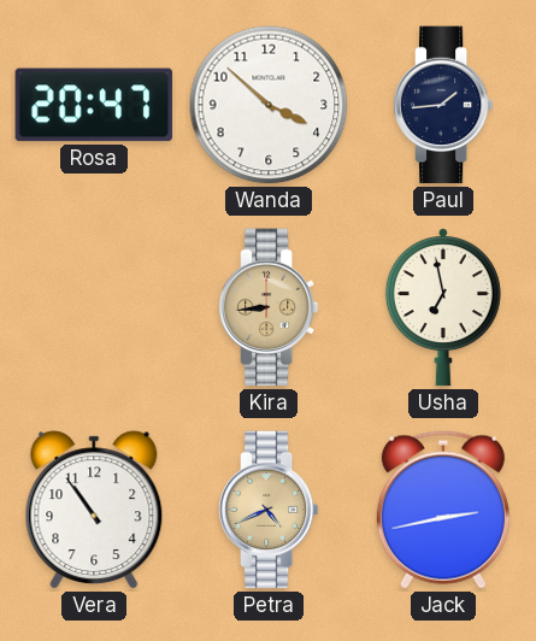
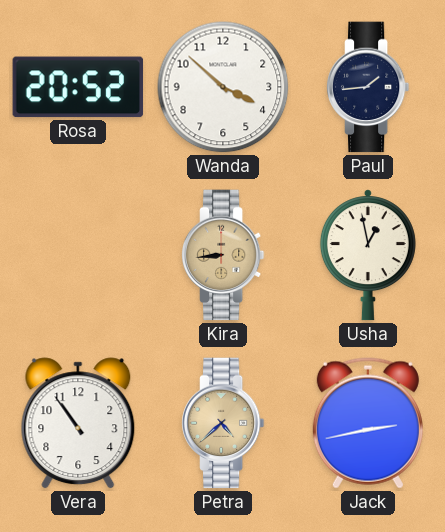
Rosa: 20:47 -> 20:52
Usha: 6:58 -> 12:58
Petra: 4:41 -> 4:38
